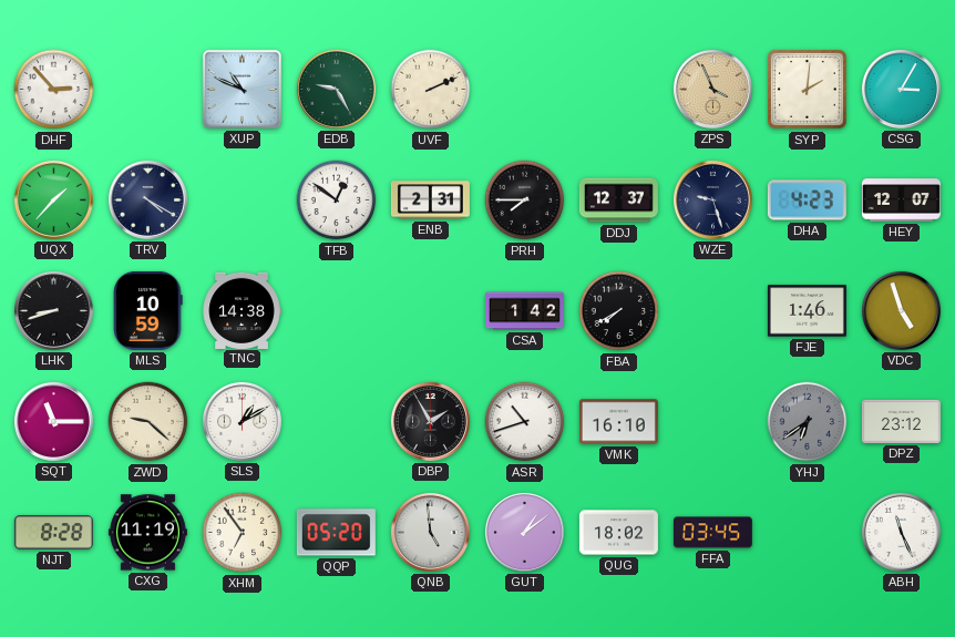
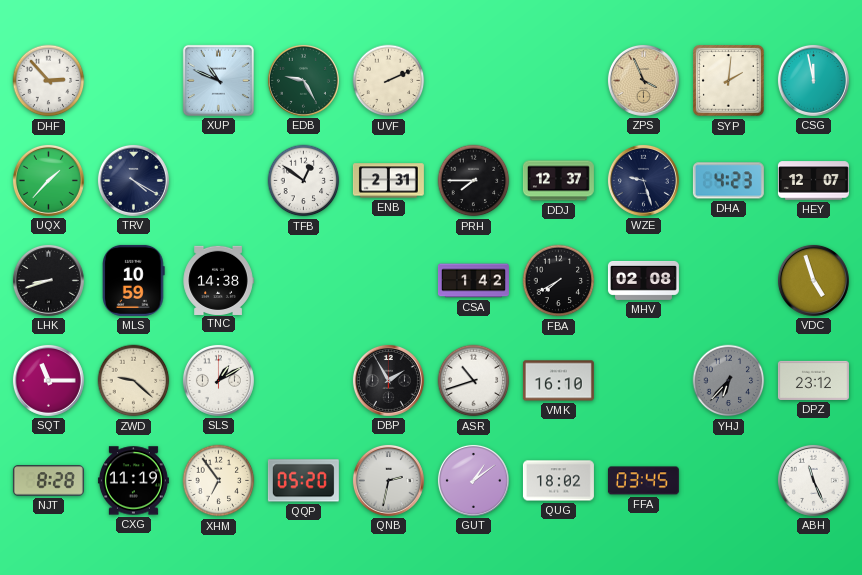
CSG: 3:05 -> 11:58
MHV: none -> 02:08
FJE: 1:46 -> none
YHJ: 6:39 -> 6:37
QNB: 4:59 -> 2:32
